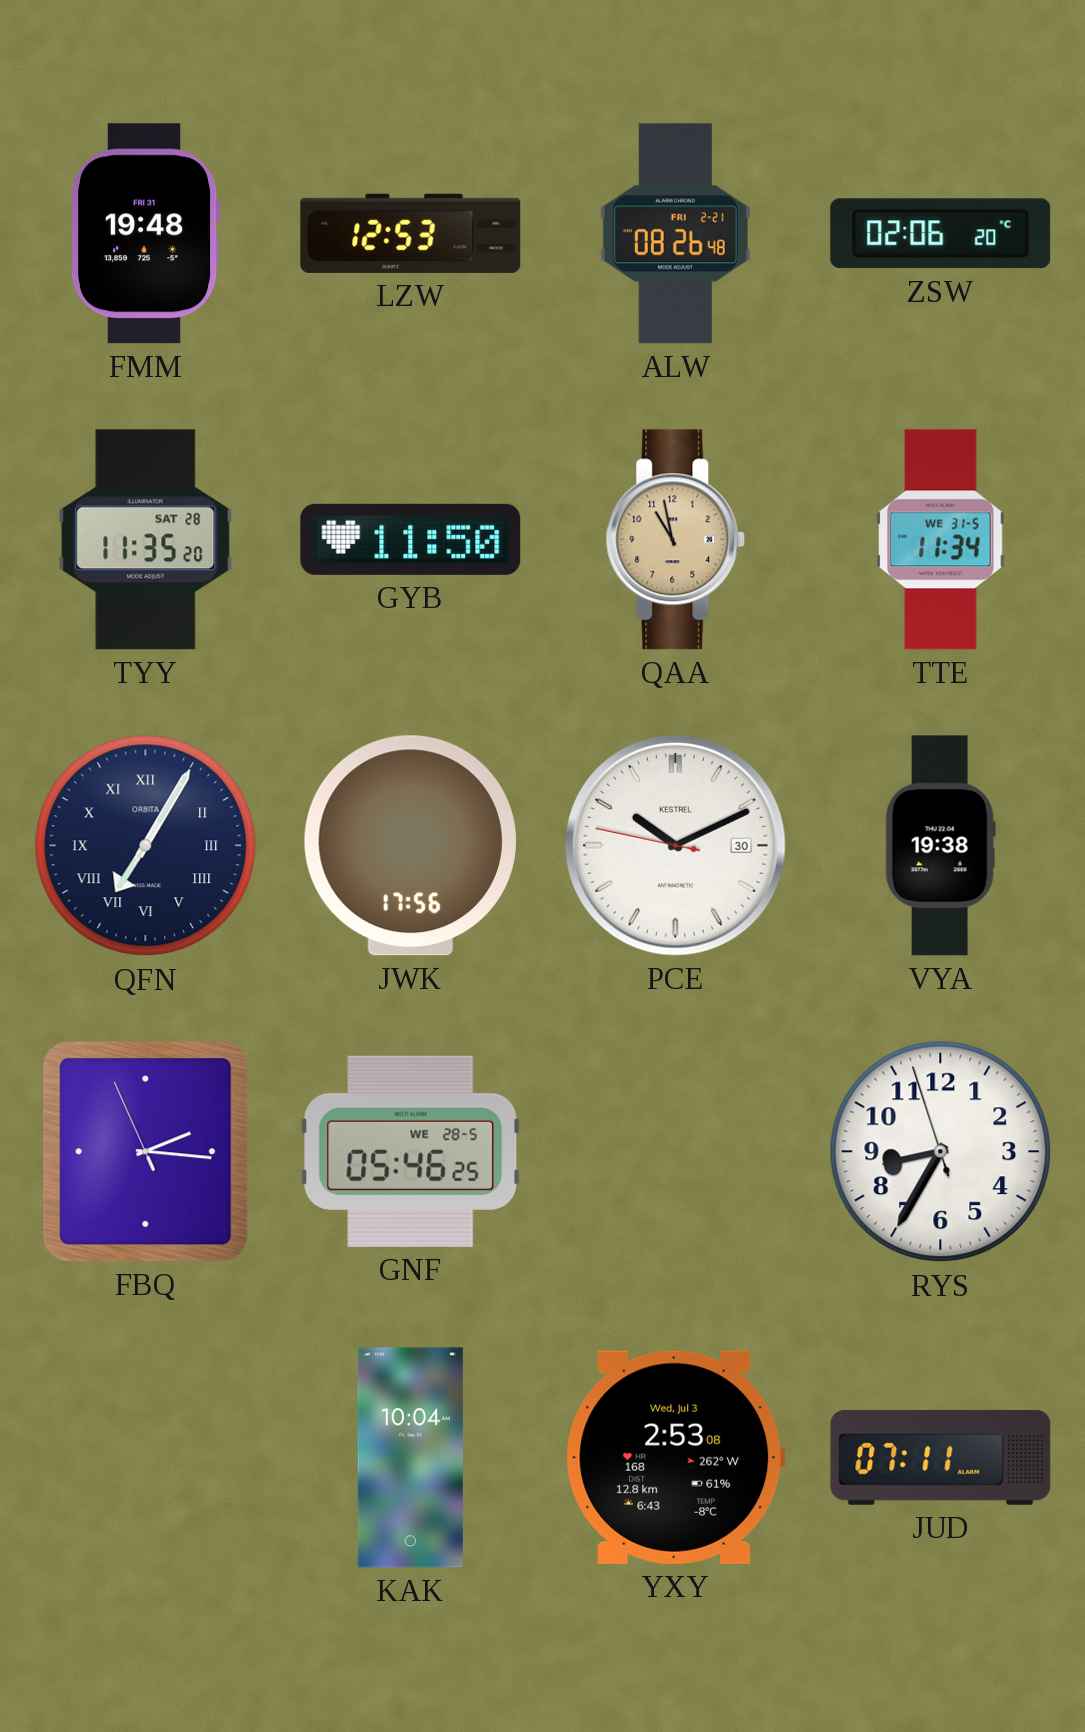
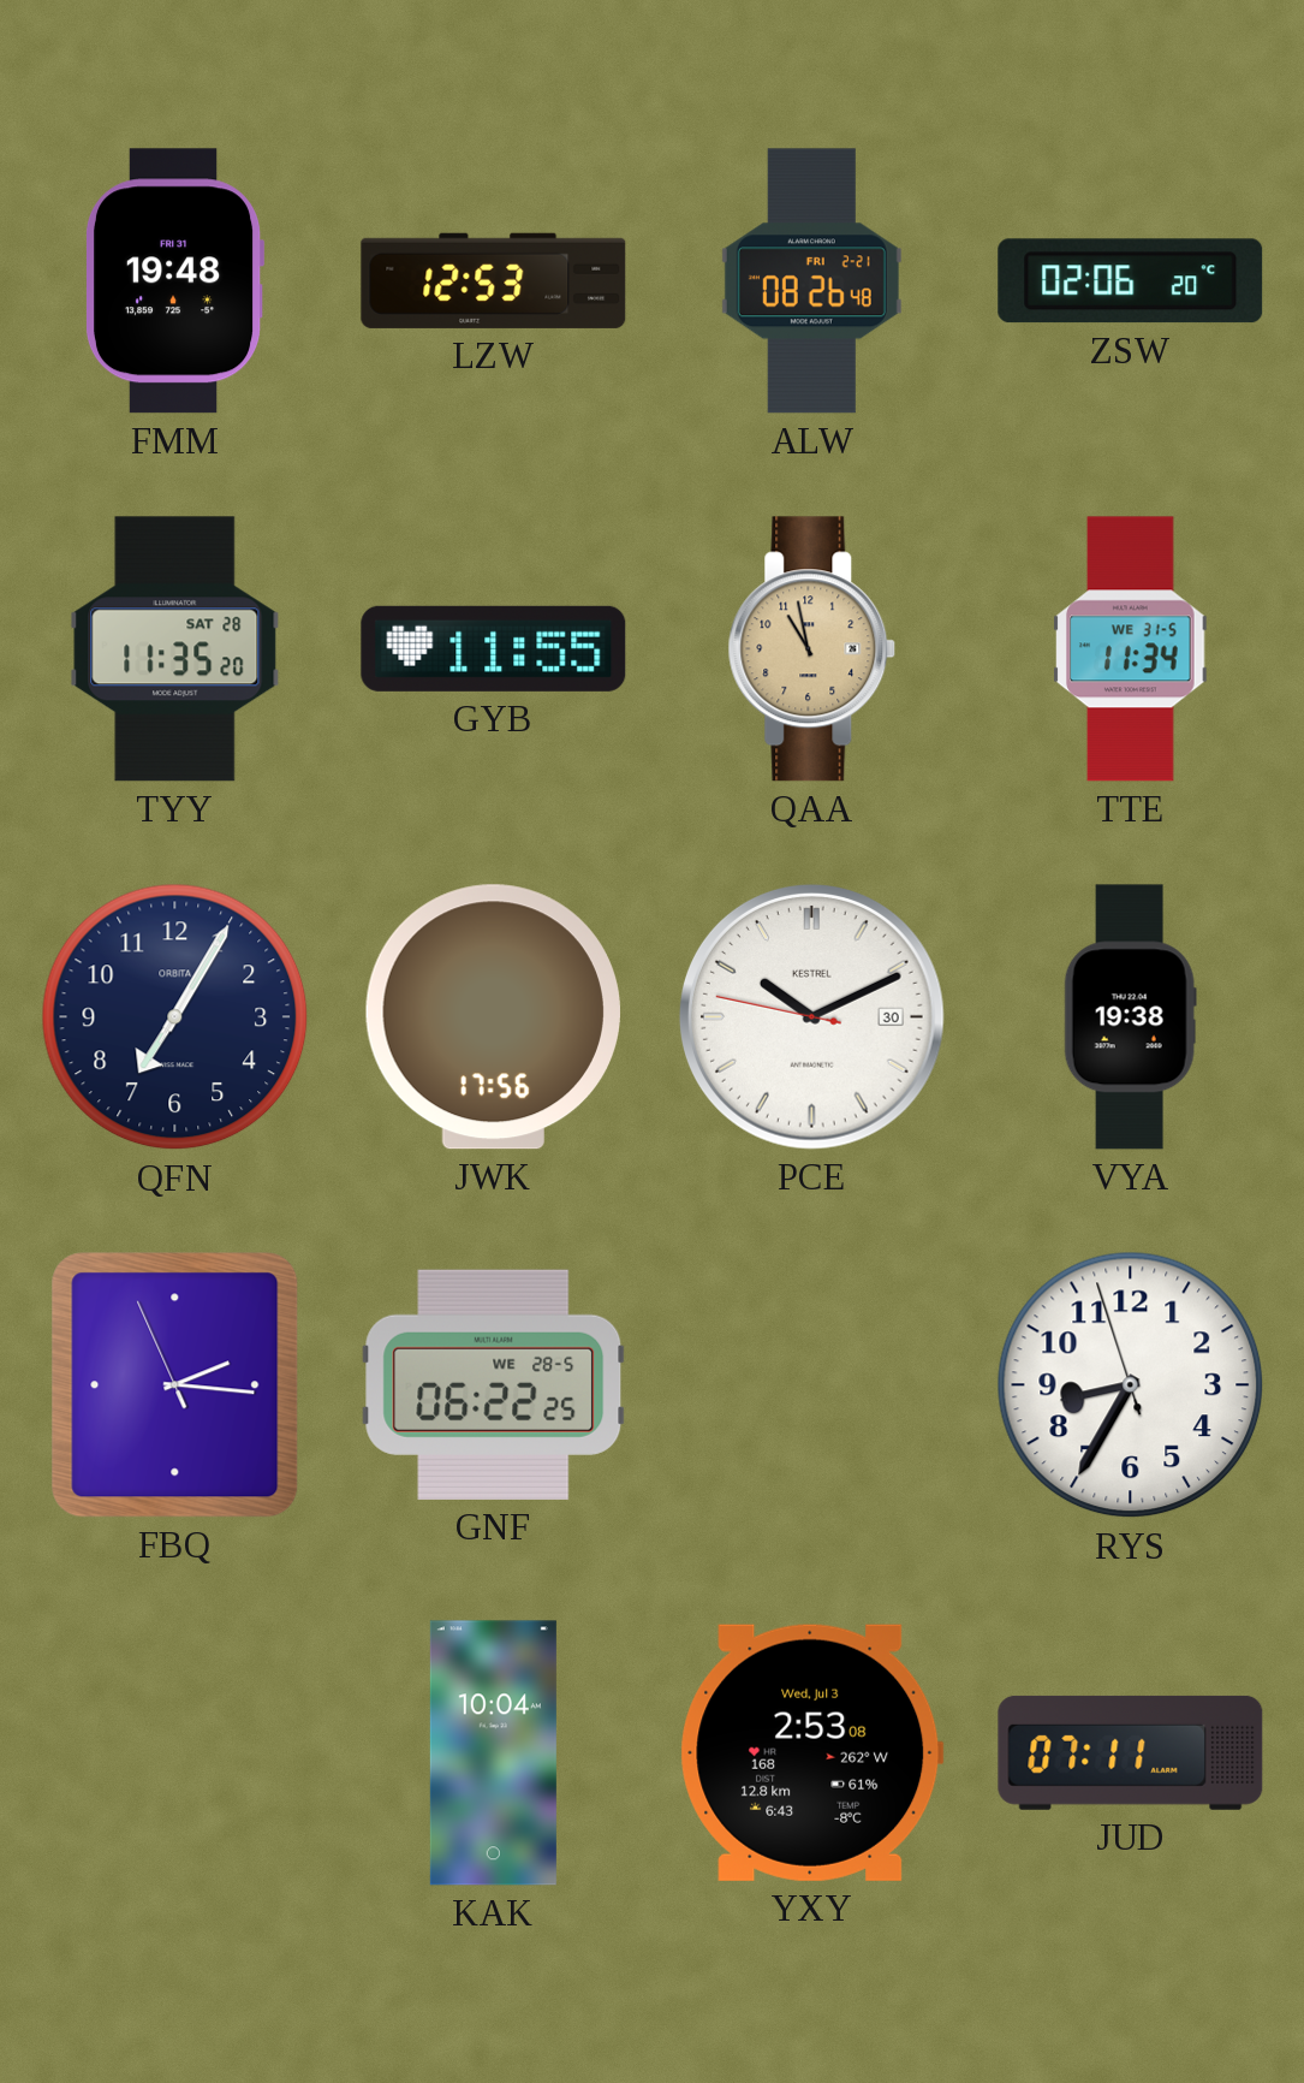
GYB: 11:50 -> 11:55
QFN numerals: Roman -> Arabic
GNF: 05:46 -> 06:22
